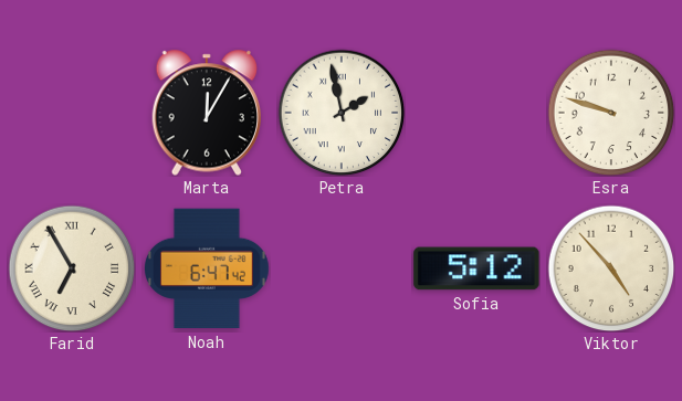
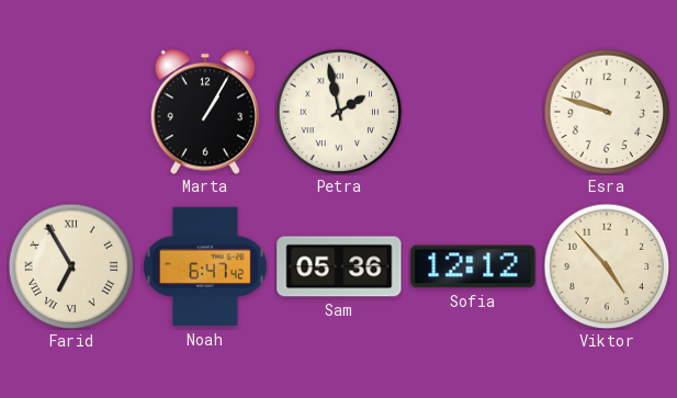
Marta: 12:05 -> 1:05
Sam: none -> 05:36
Sofia: 5:12 -> 12:12
